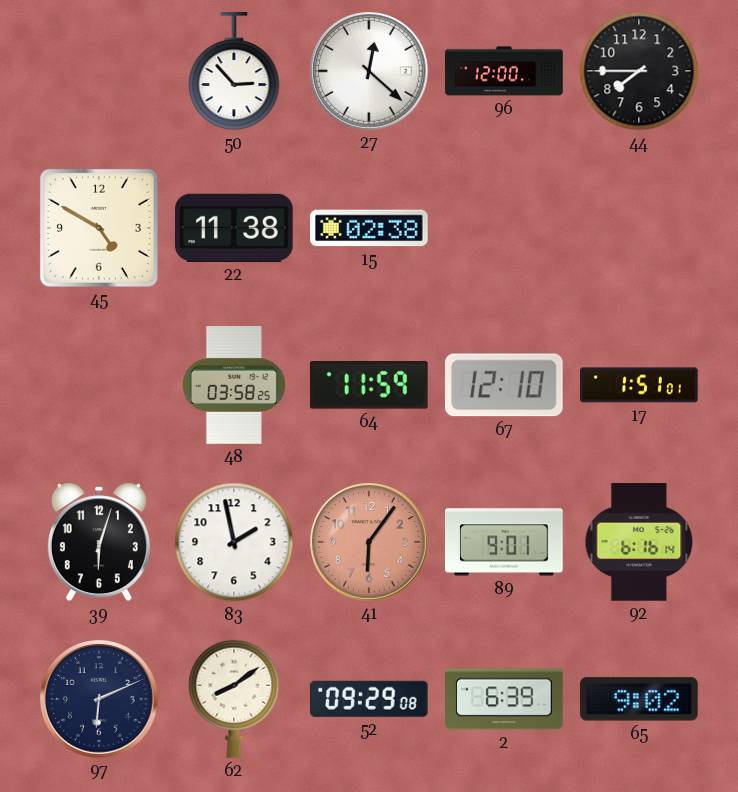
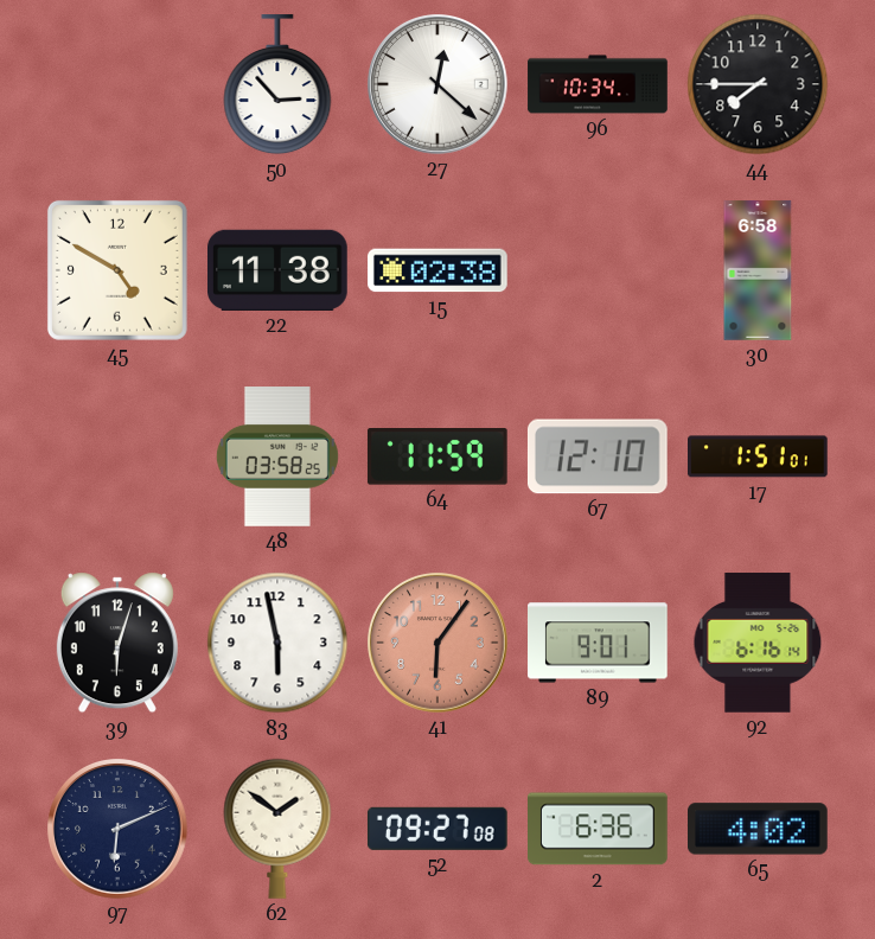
96: 12:00 -> 10:34
30: none -> 6:58
83: 1:58 -> 5:58
62: 8:09 -> 1:51
52: 09:29 -> 09:27
2: 6:39 -> 6:36
65: 9:02 -> 4:02
